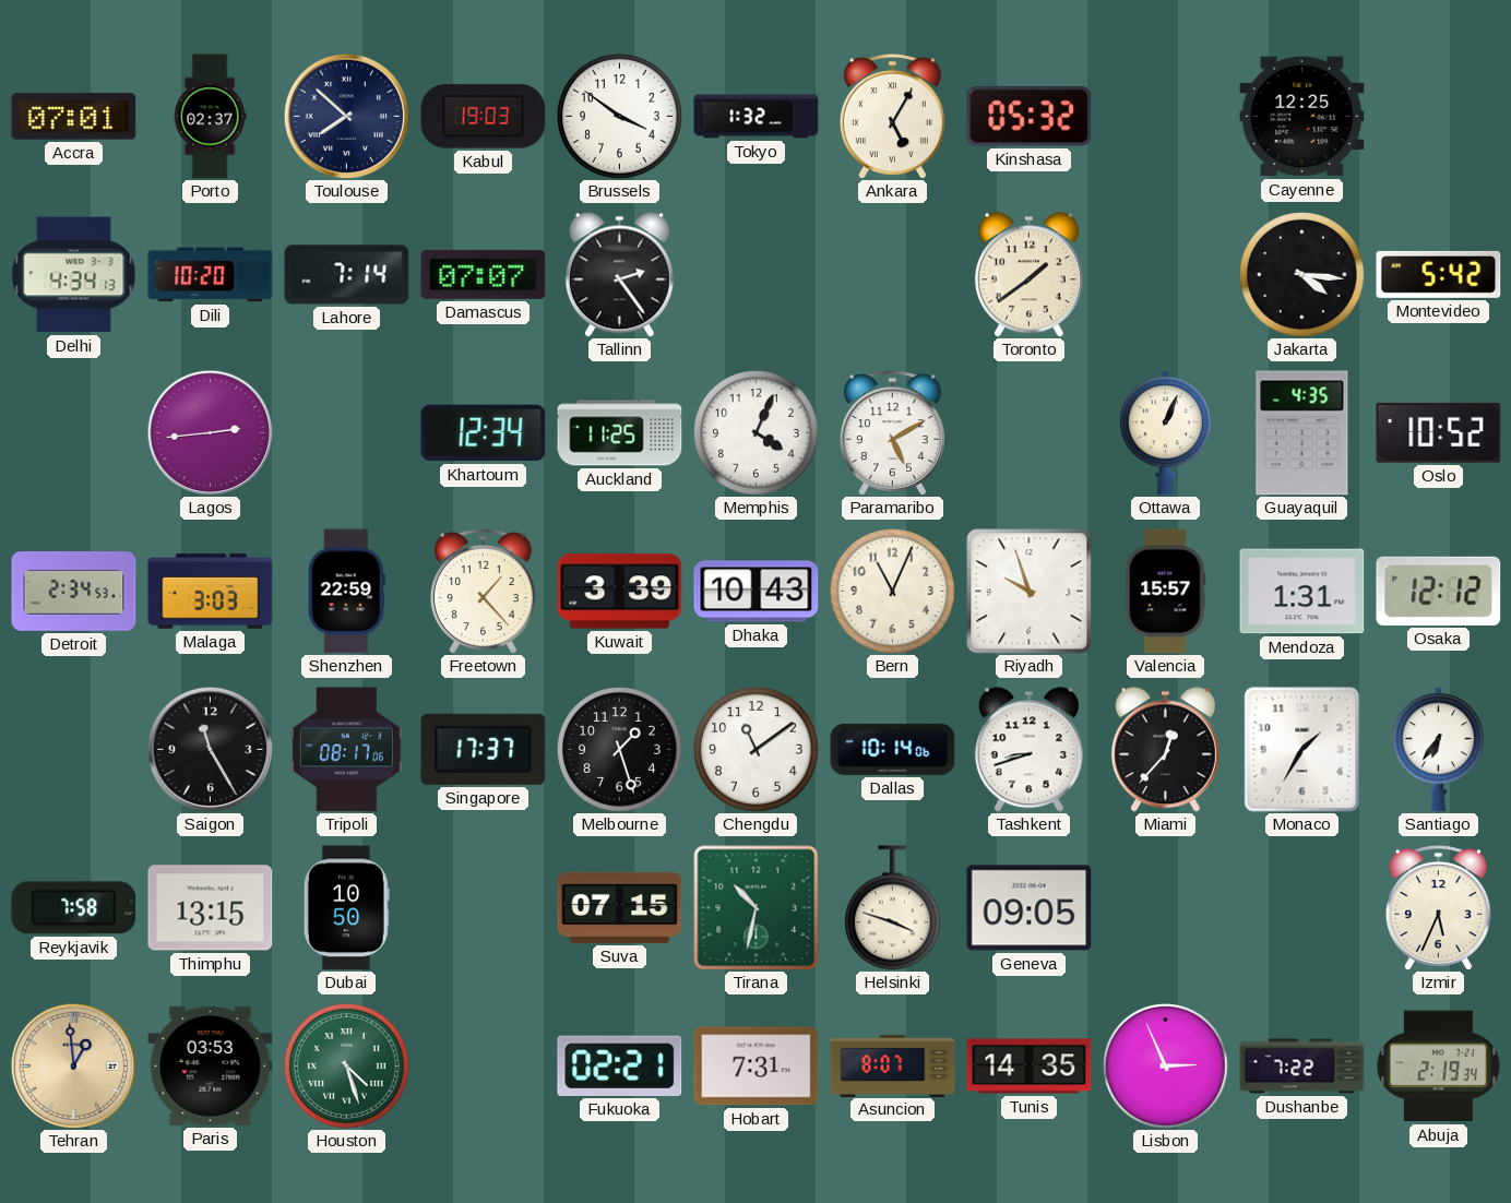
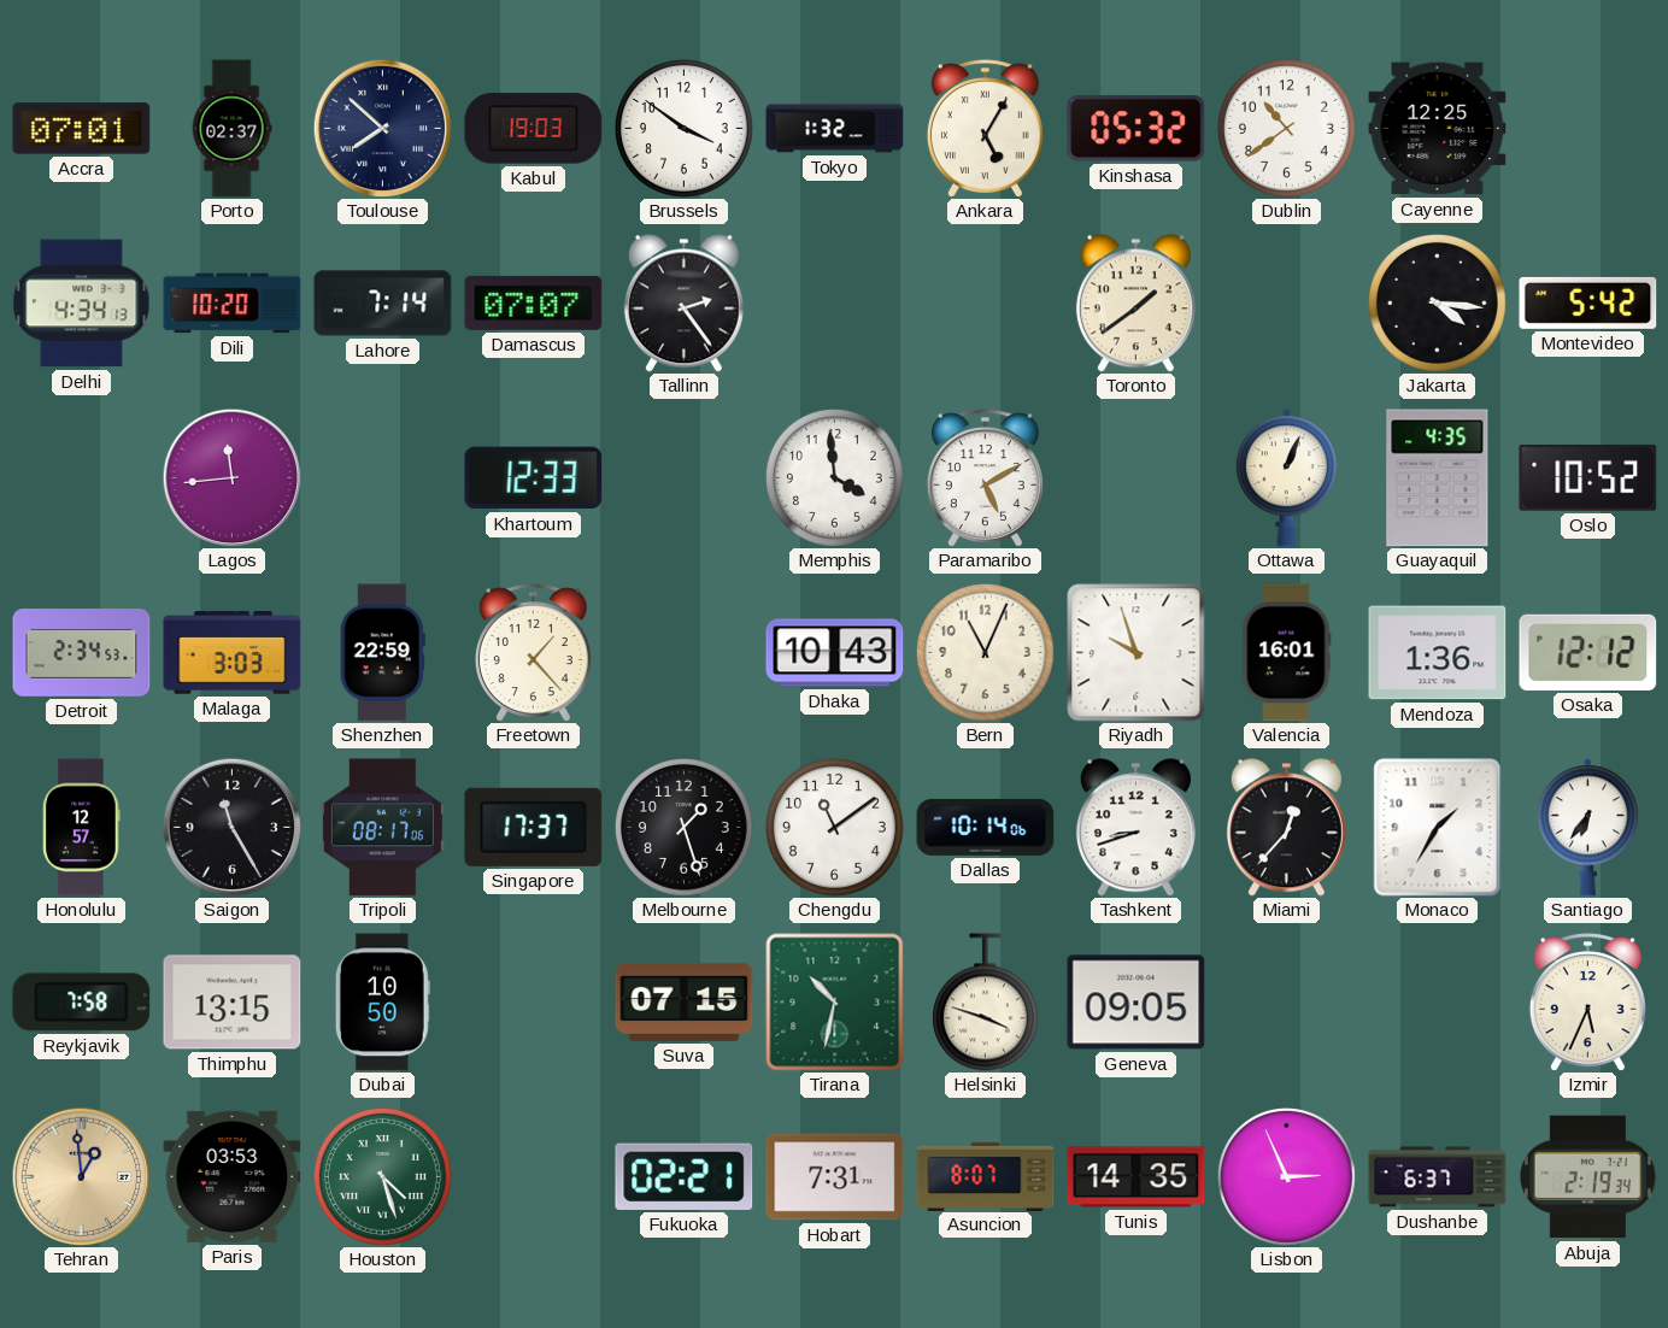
Dublin: none -> 10:39
Lagos: 2:44 -> 11:44
Khartoum: 12:34 -> 12:33
Auckland: 11:25 -> none
Memphis: 4:04 -> 3:59
Kuwait: 3:39 -> none
Valencia: 15:57 -> 16:01
Mendoza: 1:31 -> 1:36
Honolulu: none -> 12:57
Dushanbe: 7:22 -> 6:37
